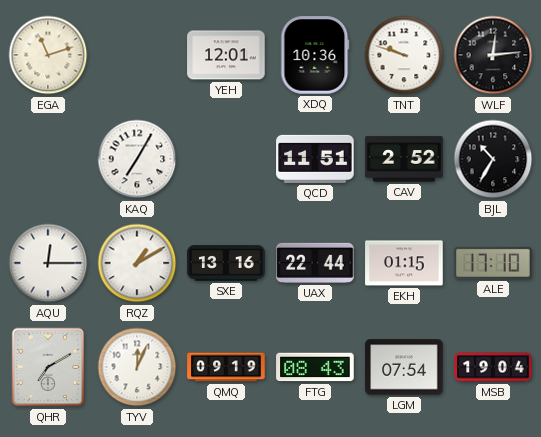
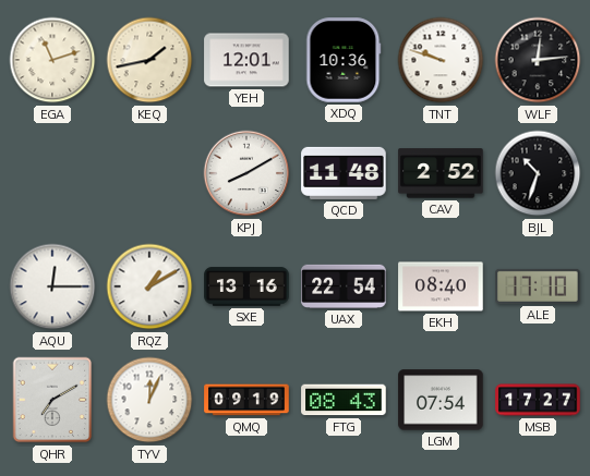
KEQ: none -> 1:43
KAQ: 7:05 -> none
KPJ: none -> 8:10
QCD: 11:51 -> 11:48
BJL: 10:35 -> 10:33
UAX: 22:44 -> 22:54
EKH: 01:15 -> 08:40
MSB: 19:04 -> 17:27
